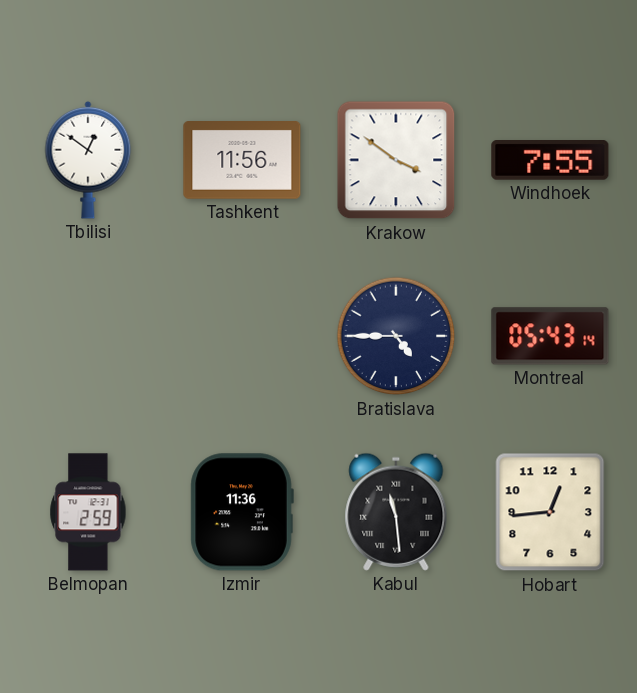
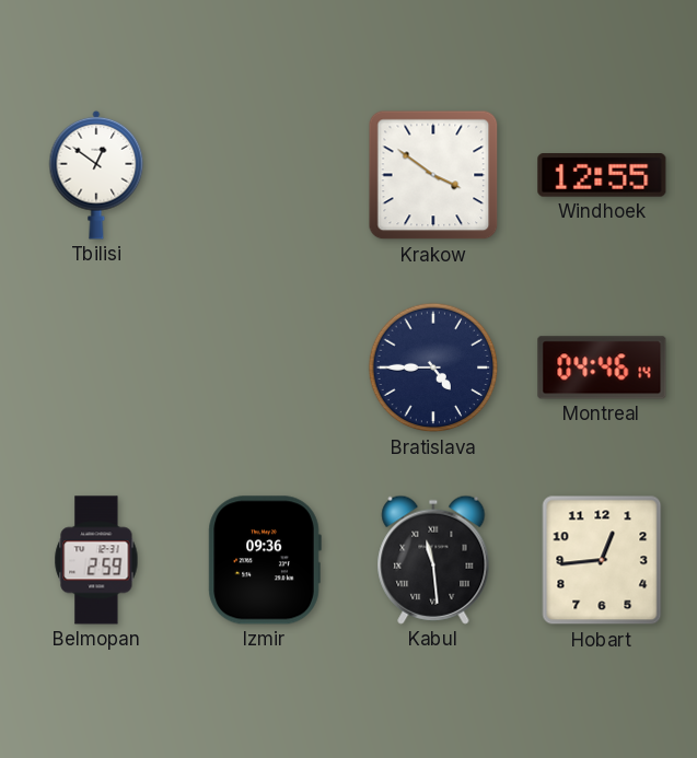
Tashkent: 11:56 -> none
Windhoek: 7:55 -> 12:55
Montreal: 05:43 -> 04:46
Izmir: 11:36 -> 09:36
